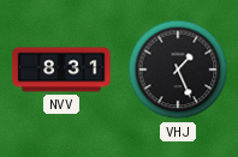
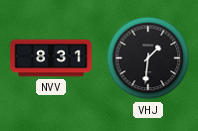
VHJ: 1:26 -> 1:31
